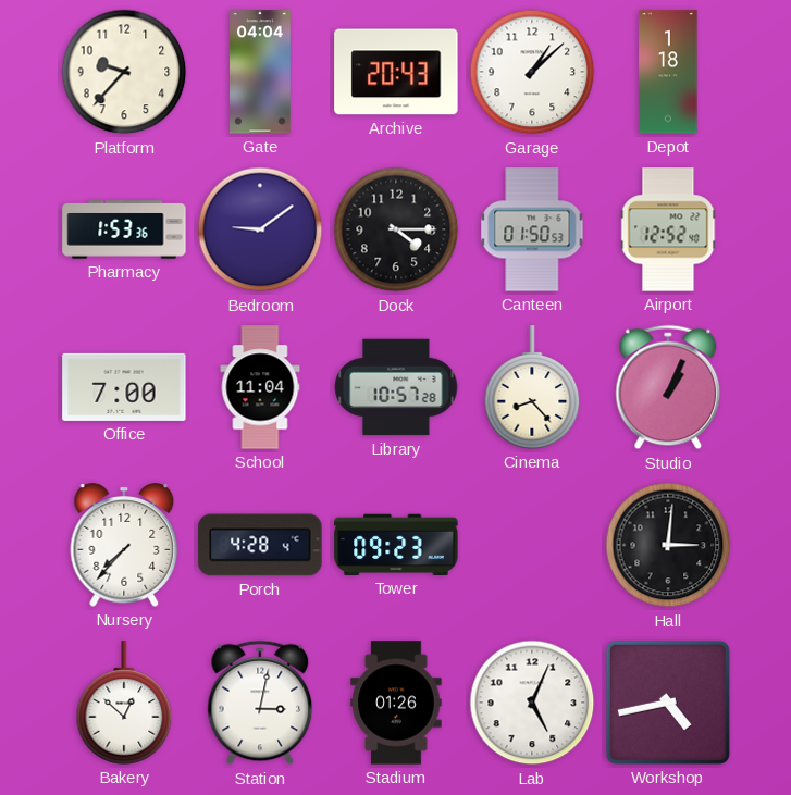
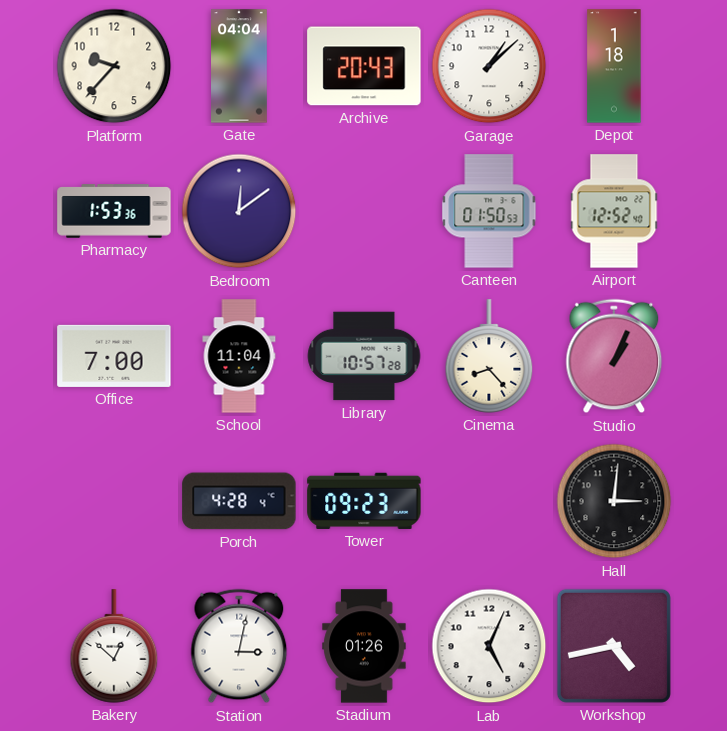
Bedroom: 9:09 -> 12:09
Dock: 4:15 -> none
Nursery: 7:37 -> none
